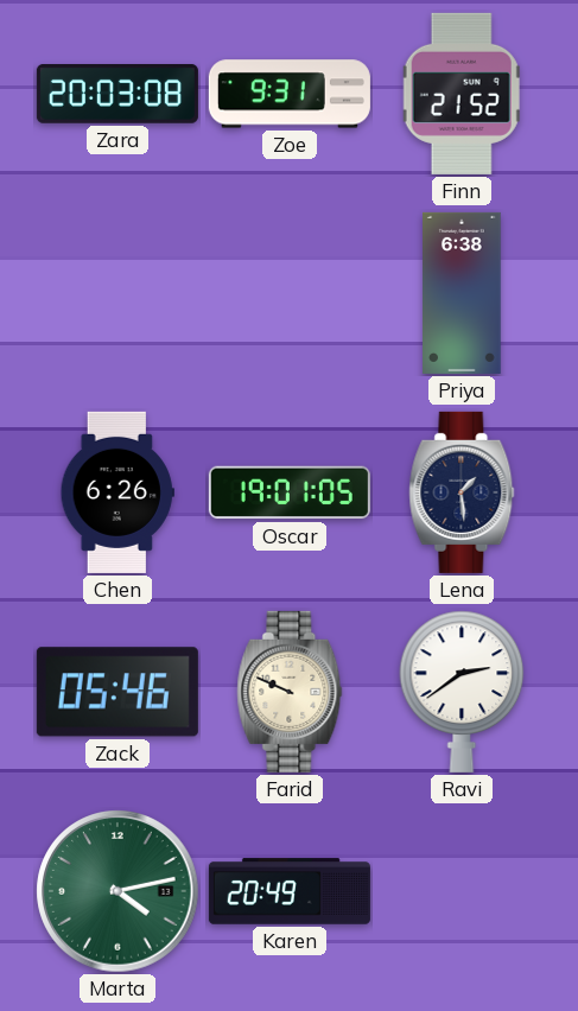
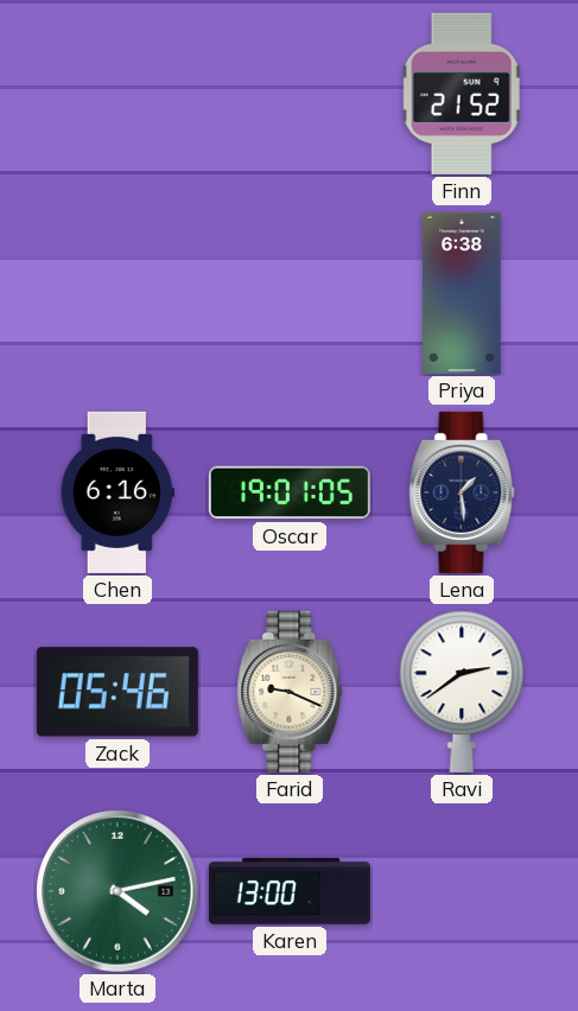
Zara: 20:03 -> none
Zoe: 9:31 -> none
Chen: 6:26 -> 6:16
Farid: 9:49 -> 9:19
Karen: 20:49 -> 13:00
